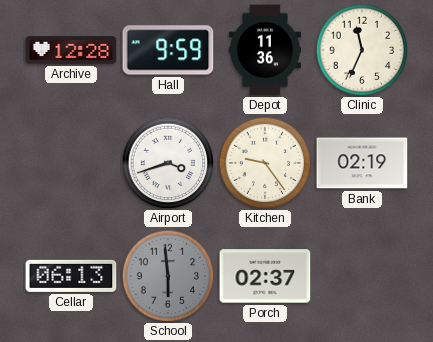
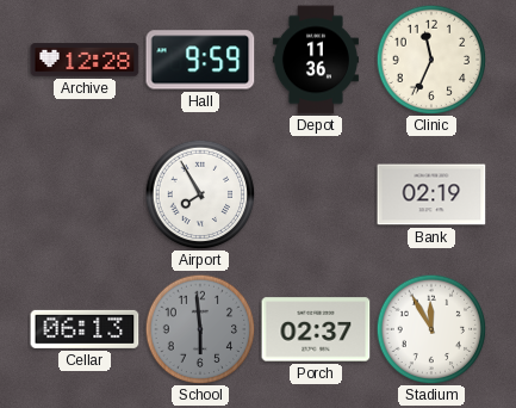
Airport: 3:42 -> 7:55
Kitchen: 9:24 -> none
Stadium: none -> 11:55
